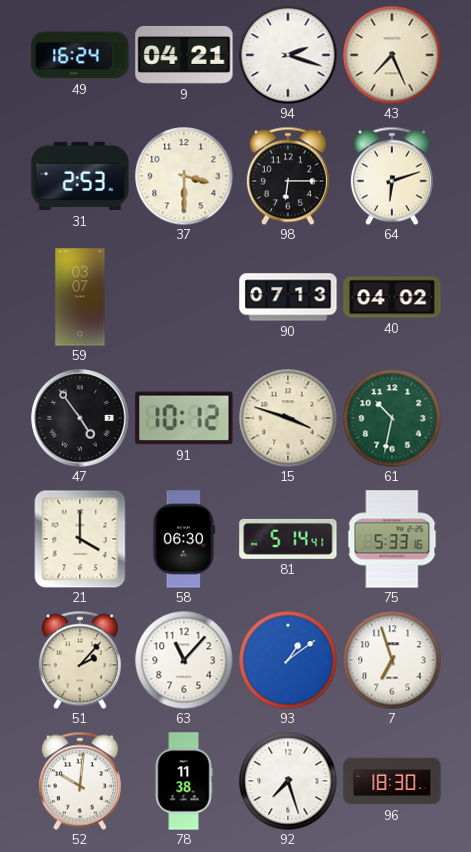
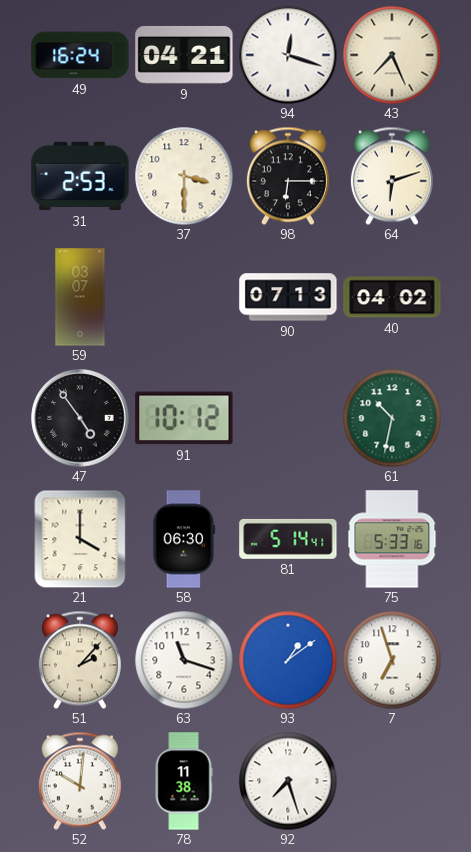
94: 2:18 -> 12:18
15: 3:48 -> none
63: 11:07 -> 11:18
96: 18:30 -> none
